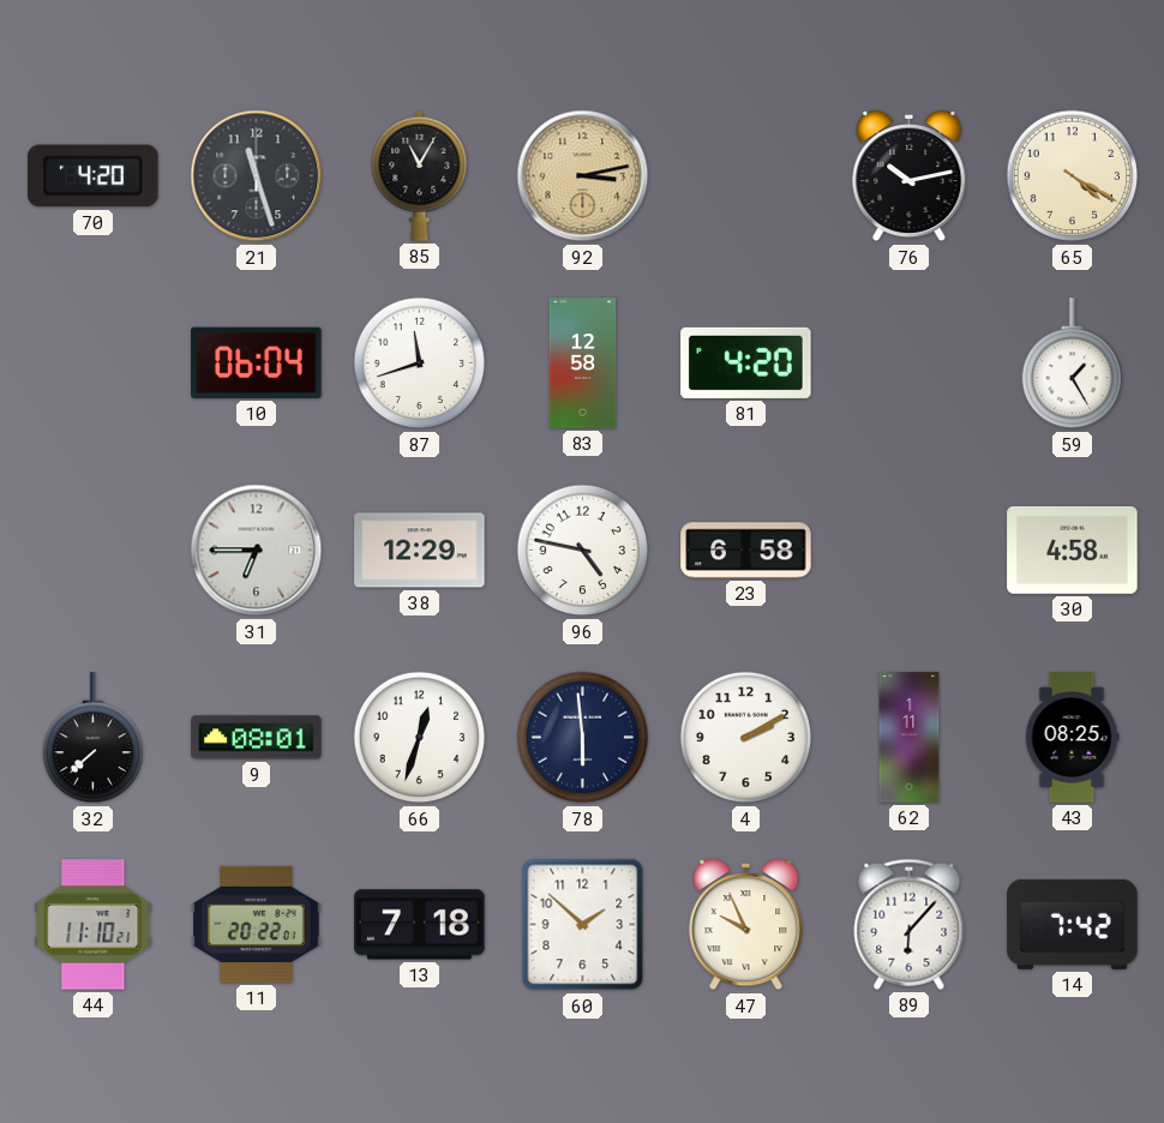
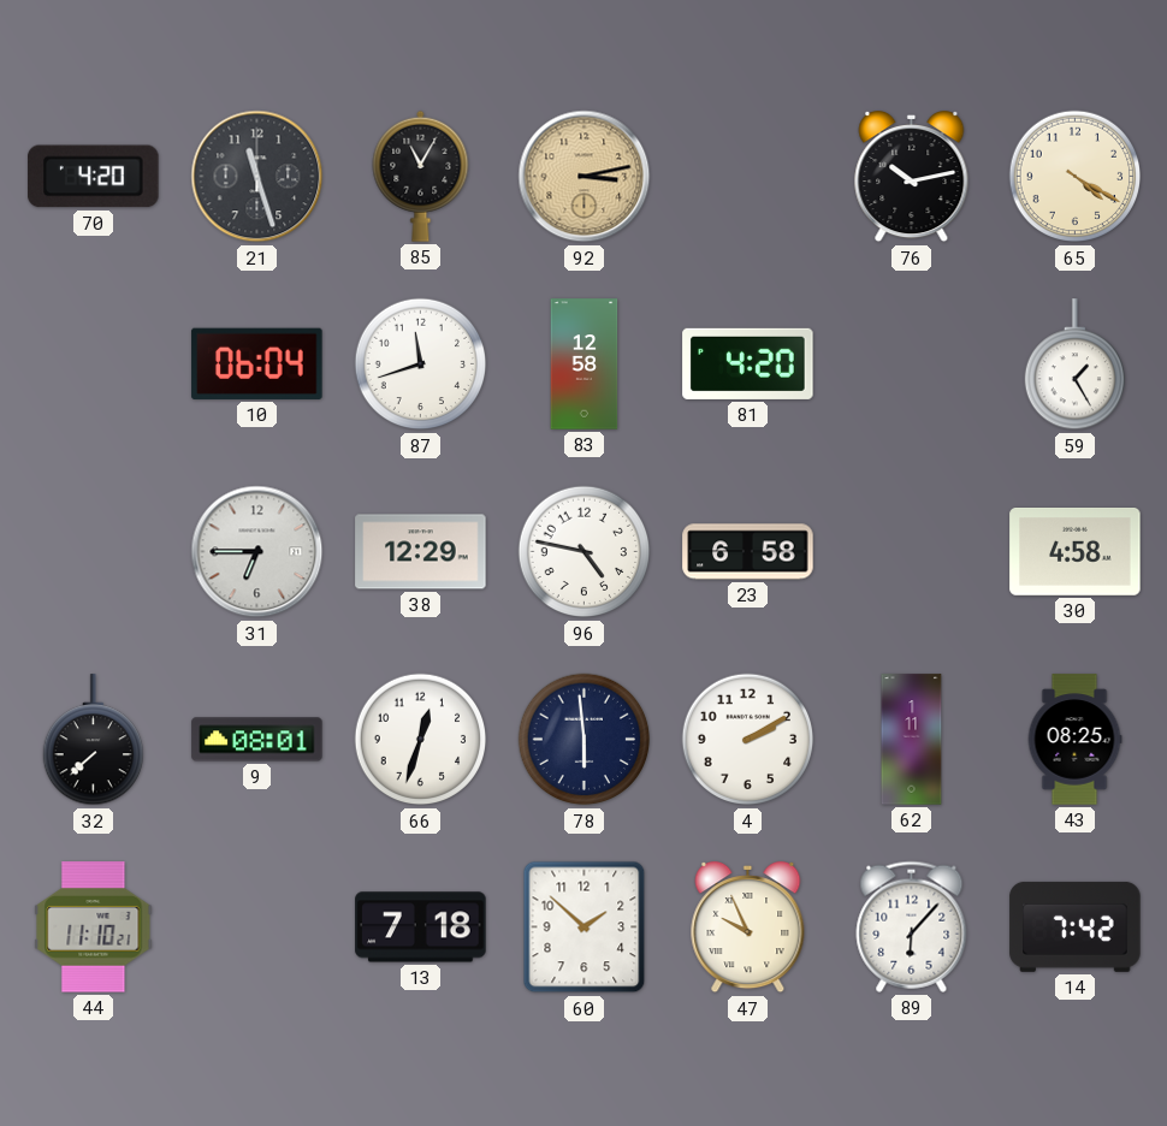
11: 20:22 -> none
